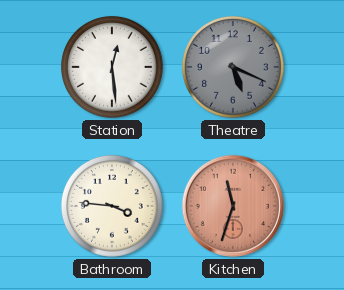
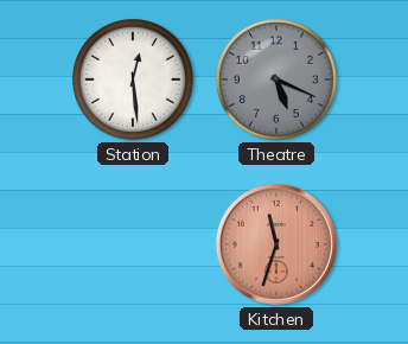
Bathroom: 3:46 -> none
